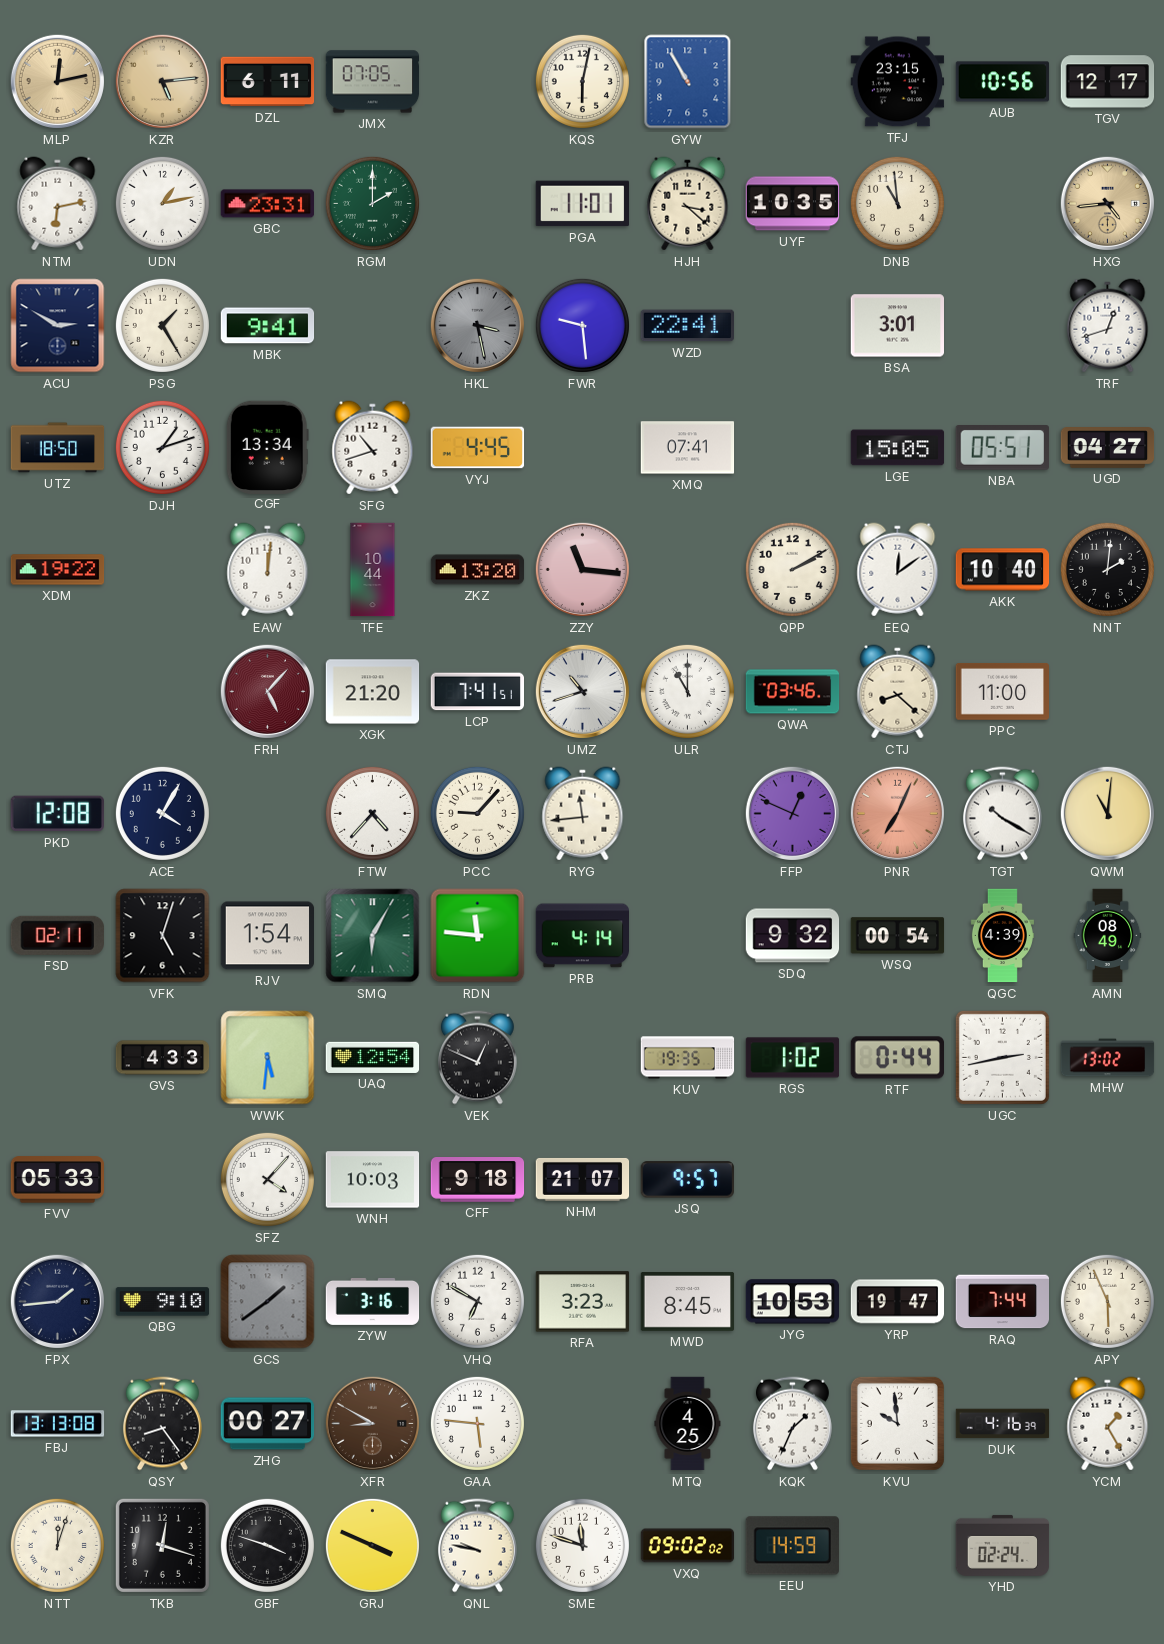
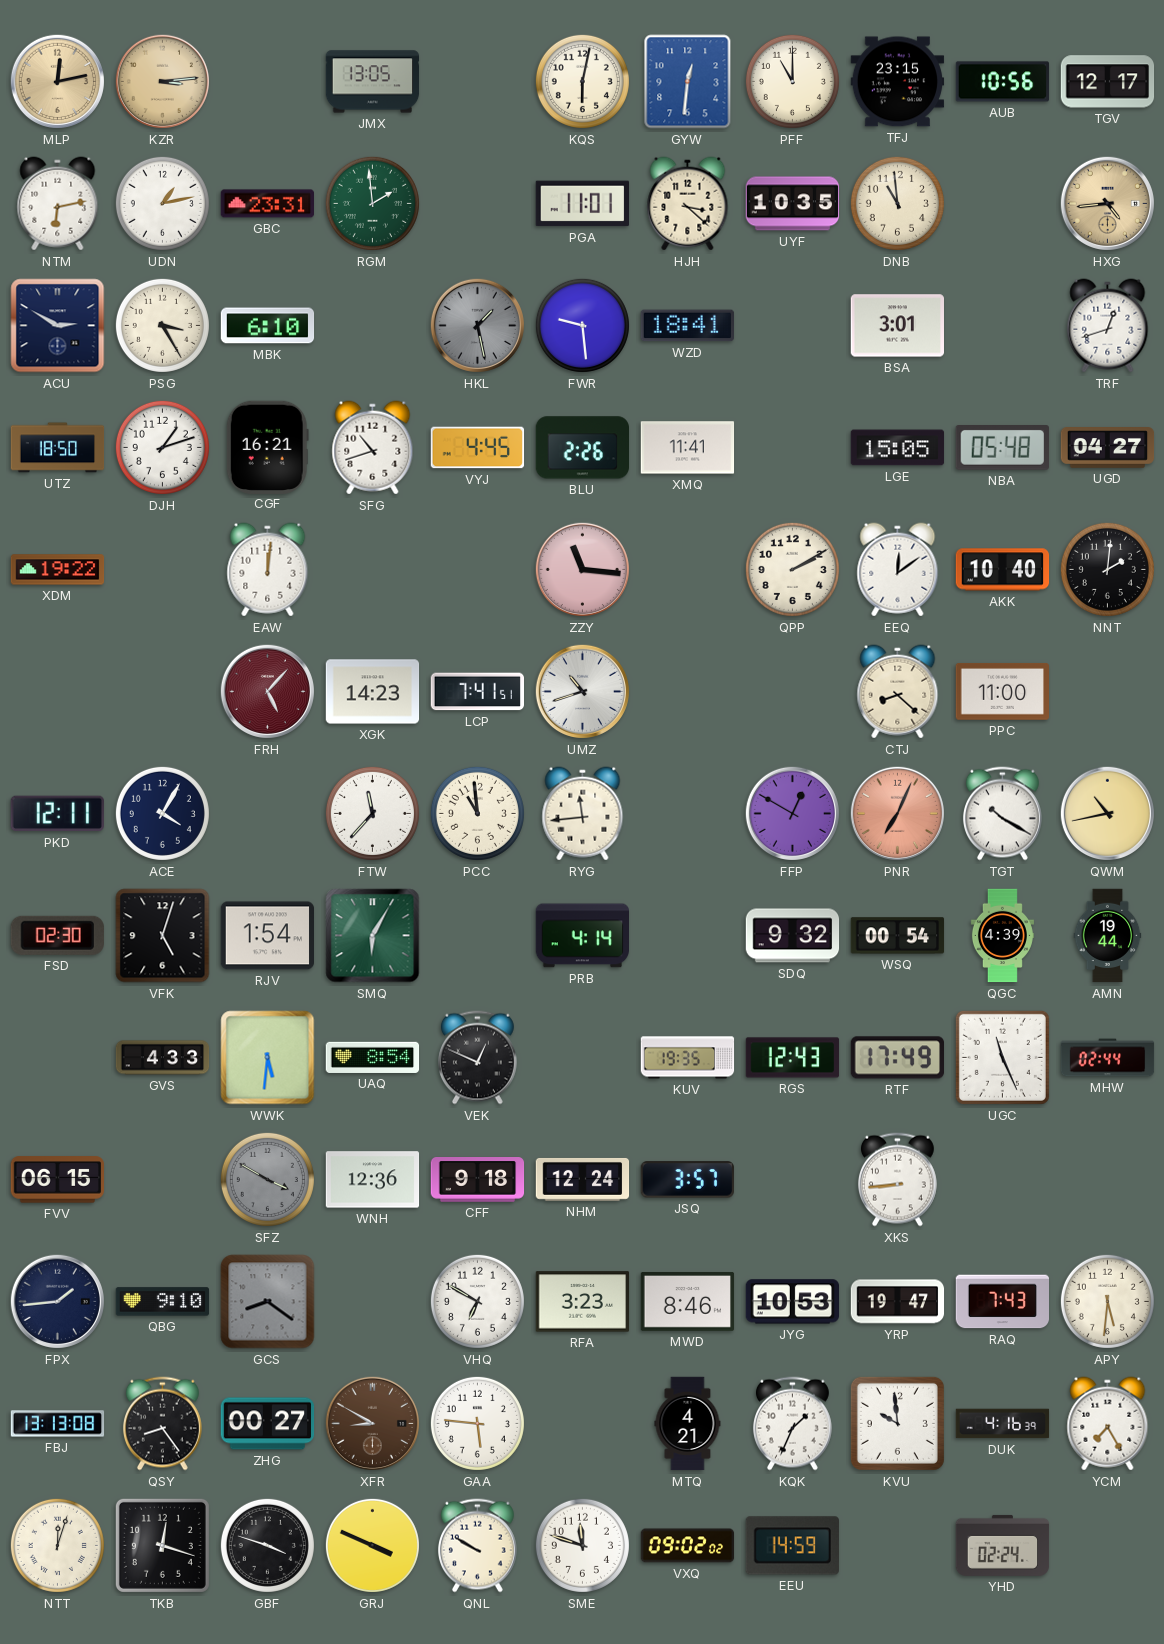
KZR: 5:14 -> 3:14
DZL: 6:11 -> none
JMX: 07:05 -> 13:05
GYW: 10:55 -> 12:31
PFF: none -> 11:00
RGM: 2:00 -> 1:59
PSG: 1:25 -> 3:25
MBK: 9:41 -> 6:10
HKL: 3:28 -> 1:28
WZD: 22:41 -> 18:41
CGF: 13:34 -> 16:21
BLU: none -> 2:26
XMQ: 07:41 -> 11:41
NBA: 05:51 -> 05:48
TFE: 10:44 -> none
ZKZ: 13:20 -> none
XGK: 21:20 -> 14:23
ULR: 11:00 -> none
QWA: 03:46 -> none
PKD: 12:08 -> 12:11
FTW: 4:37 -> 11:37
PCC: 9:07 -> 10:59
FFP: 12:49 -> 12:50
QWM: 11:01 -> 10:43
FSD: 02:11 -> 02:30
RDN: 11:46 -> none
AMN: 08:49 -> 19:44
UAQ: 12:54 -> 8:54
RGS: 1:02 -> 12:43
RTF: 0:44 -> 17:49
UGC: 2:43 -> 11:26
MHW: 13:02 -> 02:44
FVV: 05:33 -> 06:15
SFZ: 4:07 -> 3:50
SFZ dial: white -> grey
WNH: 10:03 -> 12:36
NHM: 21:07 -> 12:24
JSQ: 9:57 -> 3:57
XKS: none -> 8:44
GCS: 1:39 -> 8:21
ZYW: 3:16 -> none
MWD: 8:45 -> 8:46
RAQ: 7:44 -> 7:43
APY: 5:56 -> 5:31
MTQ: 4:25 -> 4:21
YCM: 1:25 -> 7:25
QNL: 9:47 -> 9:50
